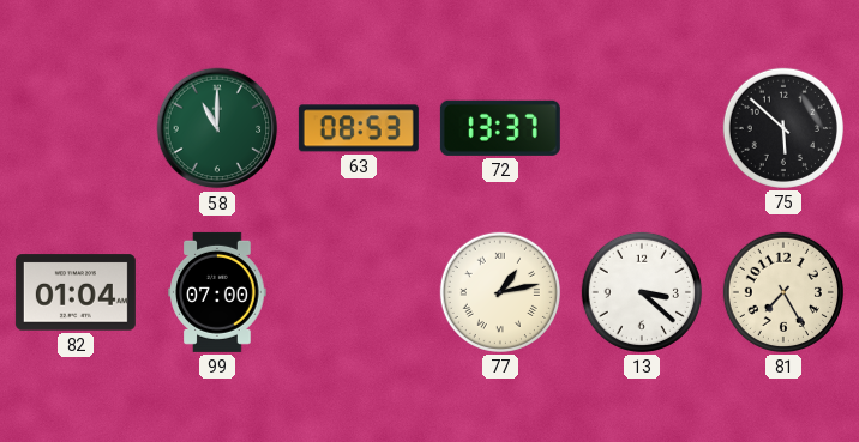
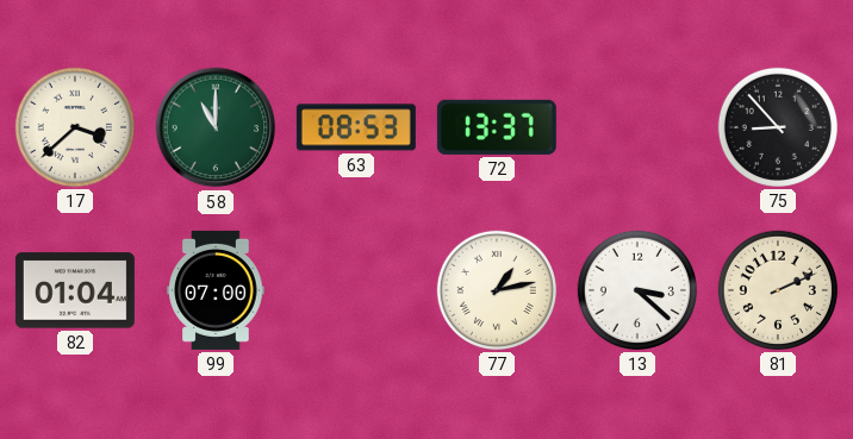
17: none -> 3:38
75: 5:52 -> 8:53
81: 7:25 -> 2:11
